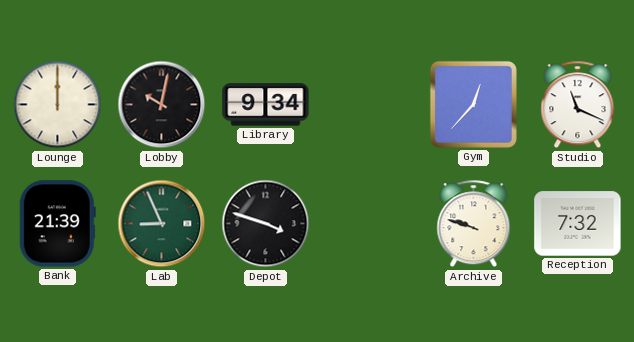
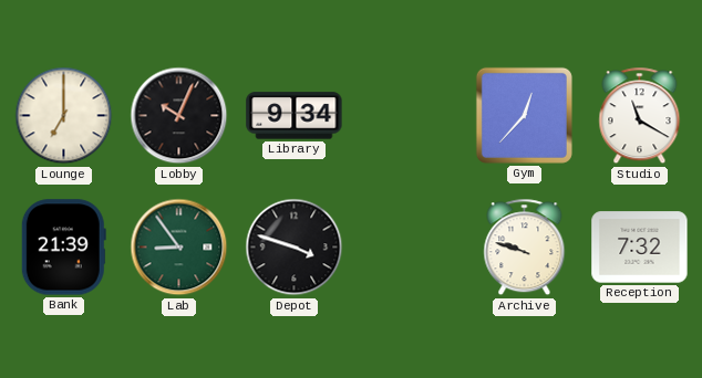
Lounge: 12:00 -> 7:00
Lobby: 10:02 -> 10:04
Studio: 11:19 -> 11:20
Lab: 8:56 -> 8:54
